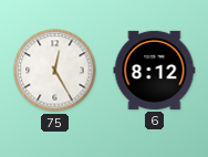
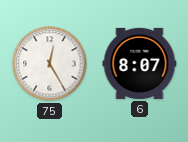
6: 8:12 -> 8:07
